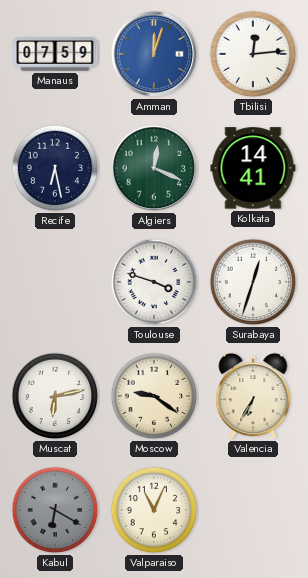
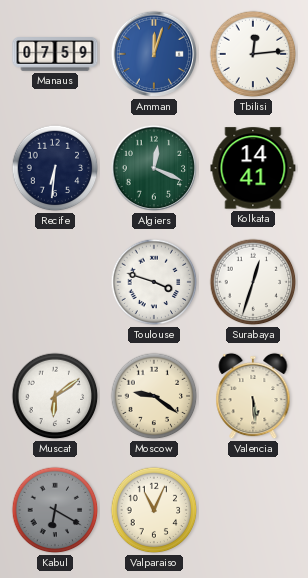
Recife: 6:28 -> 6:31
Muscat: 6:13 -> 6:09
Valencia: 6:35 -> 5:29
